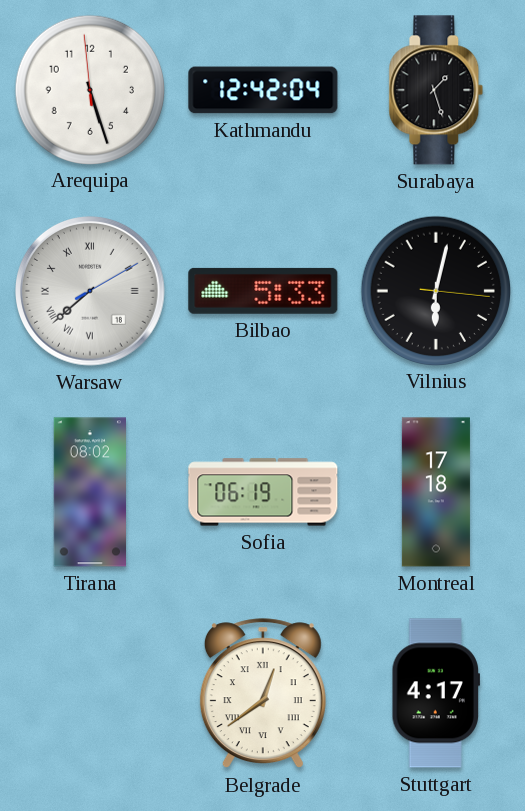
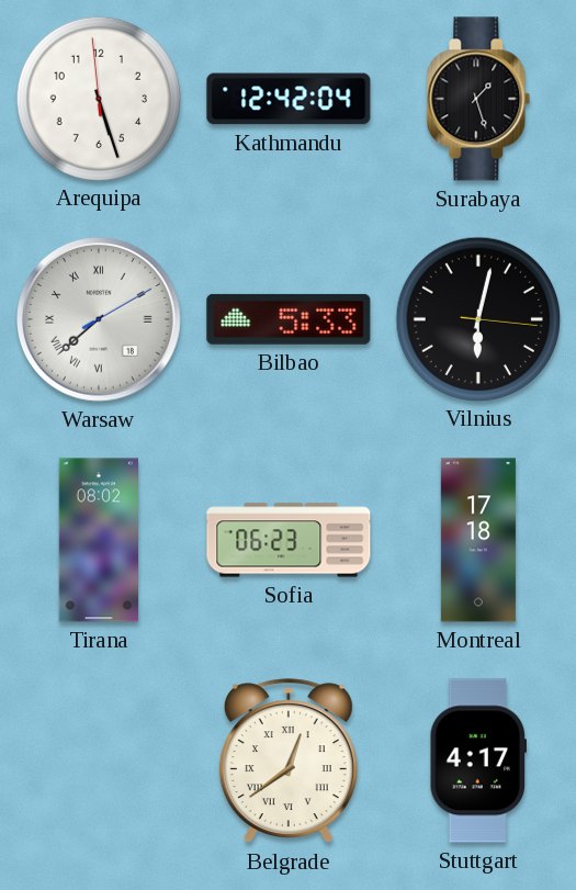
Sofia: 06:19 -> 06:23
